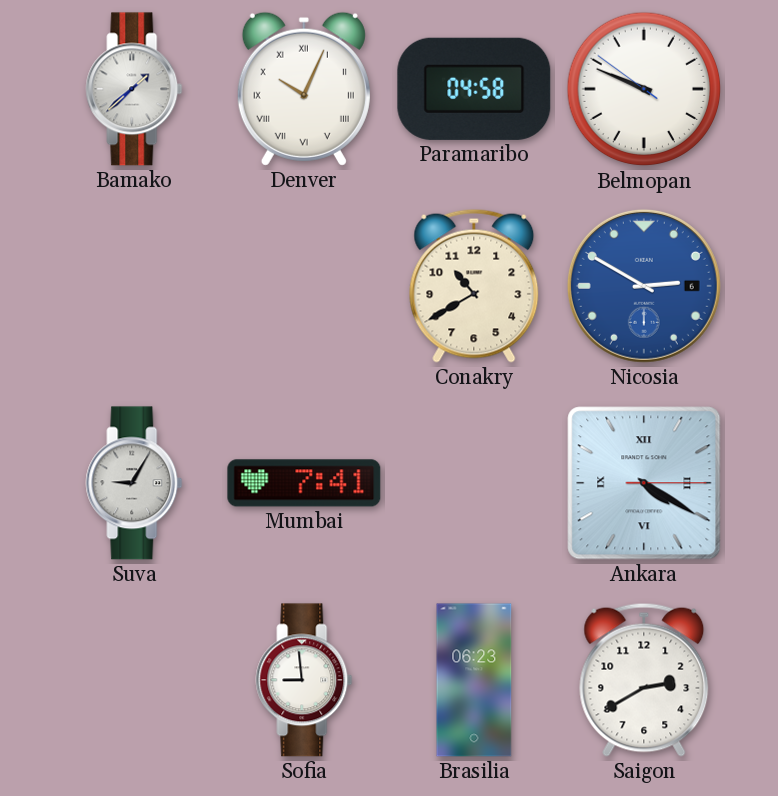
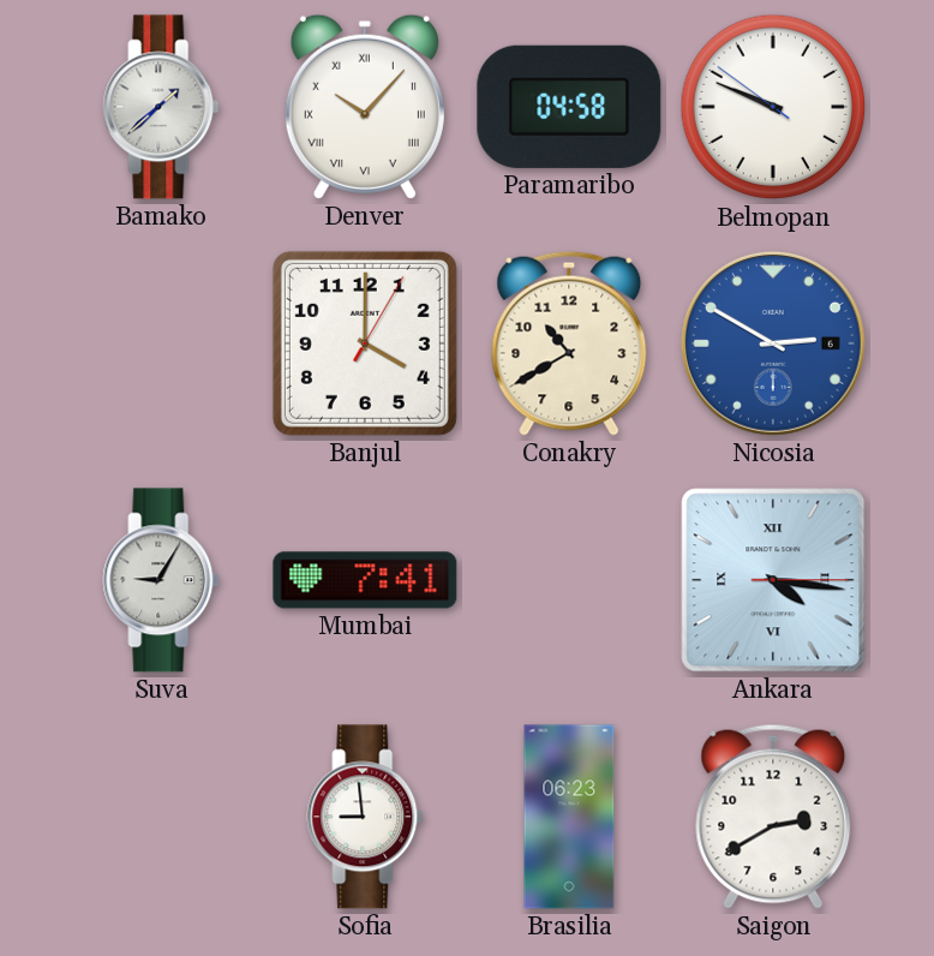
Denver: 10:04 -> 10:07
Banjul: none -> 4:00
Ankara: 4:20 -> 4:16
